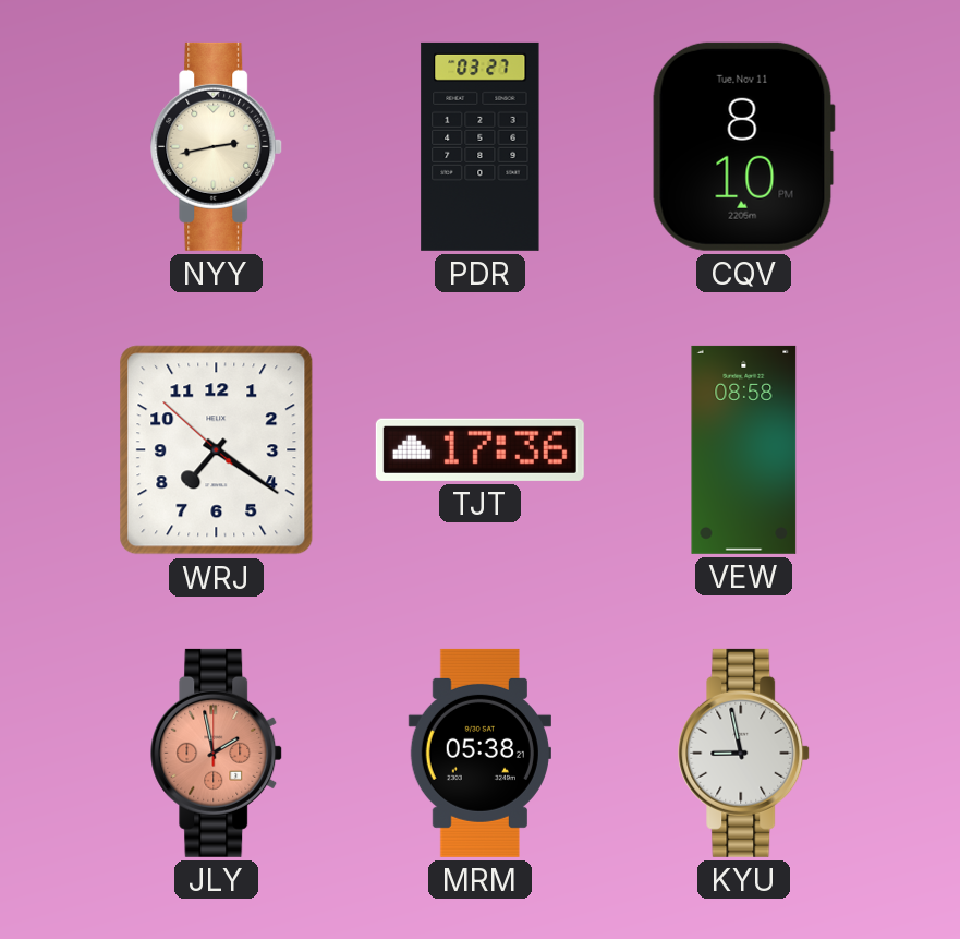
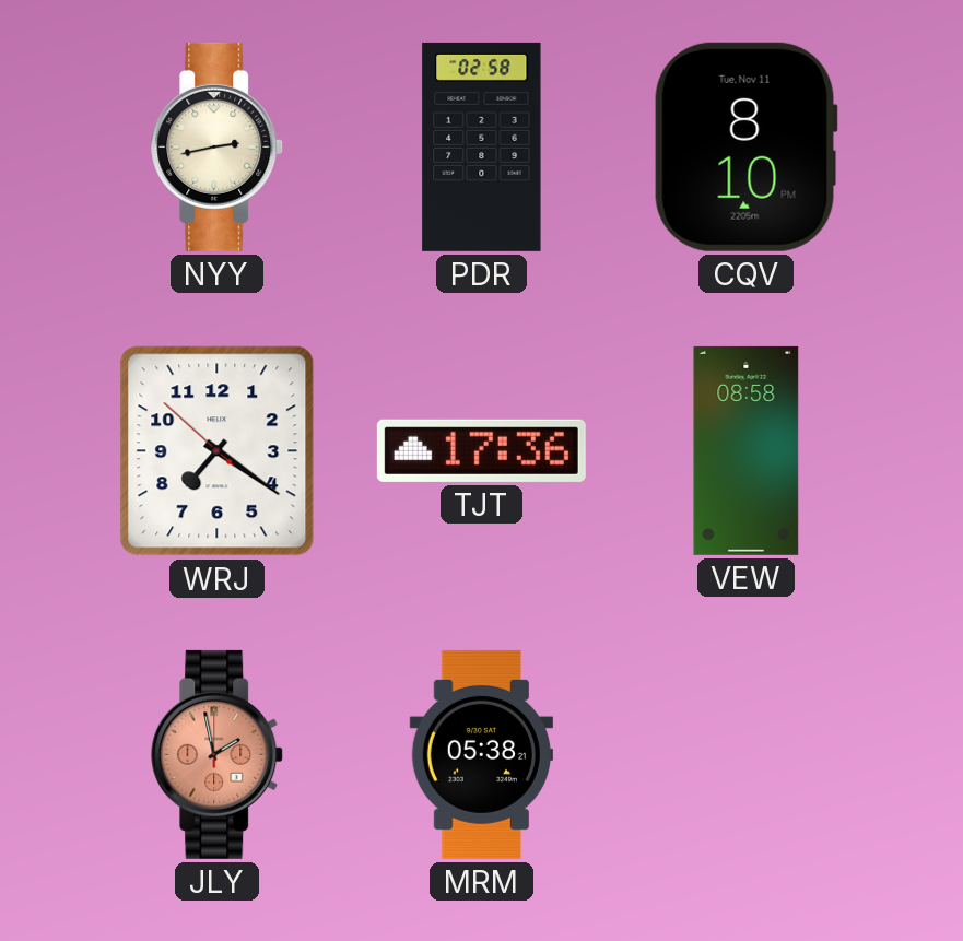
PDR: 03:27 -> 02:58
KYU: 8:58 -> none
